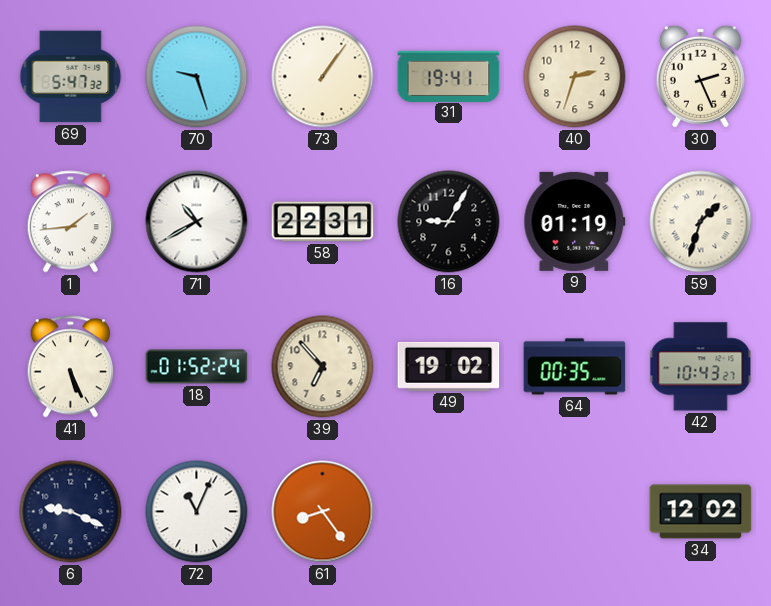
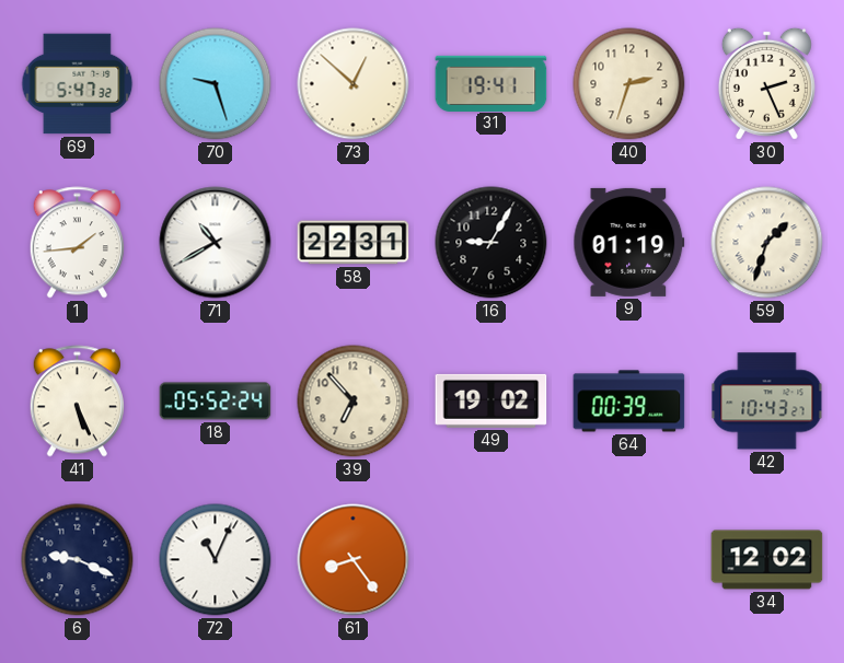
73: 1:06 -> 12:52
18: 01:52 -> 05:52
64: 00:35 -> 00:39
